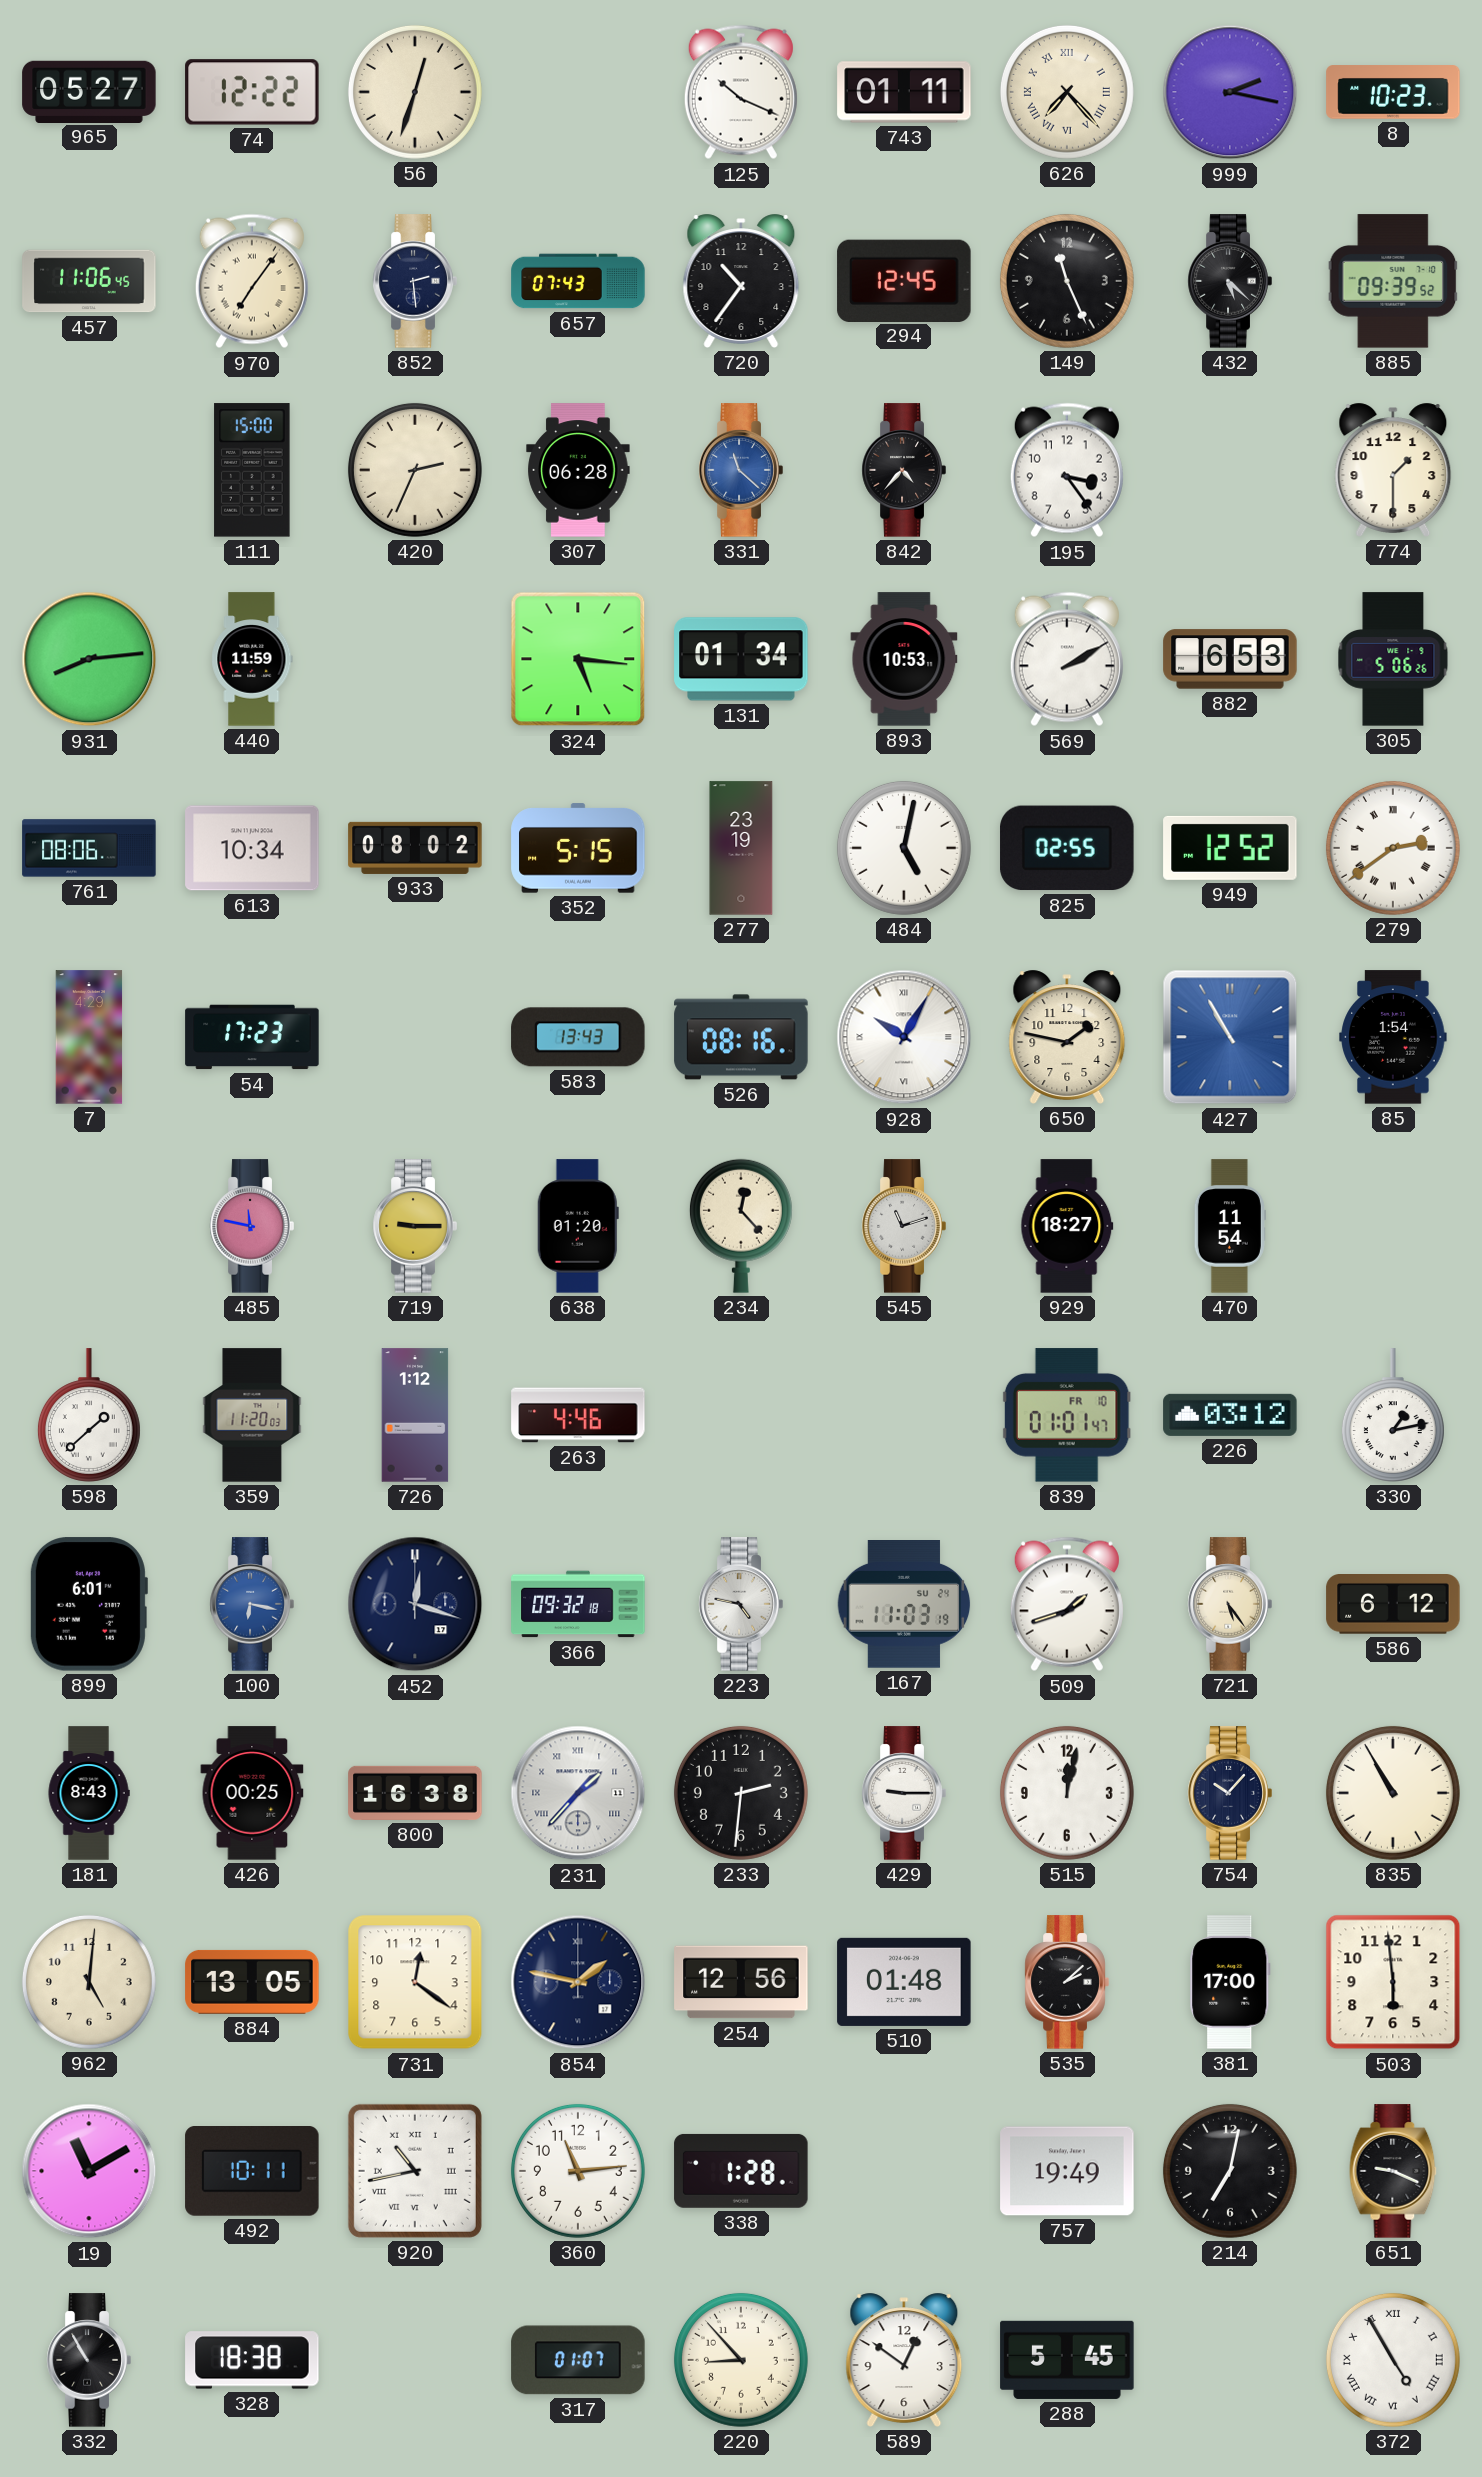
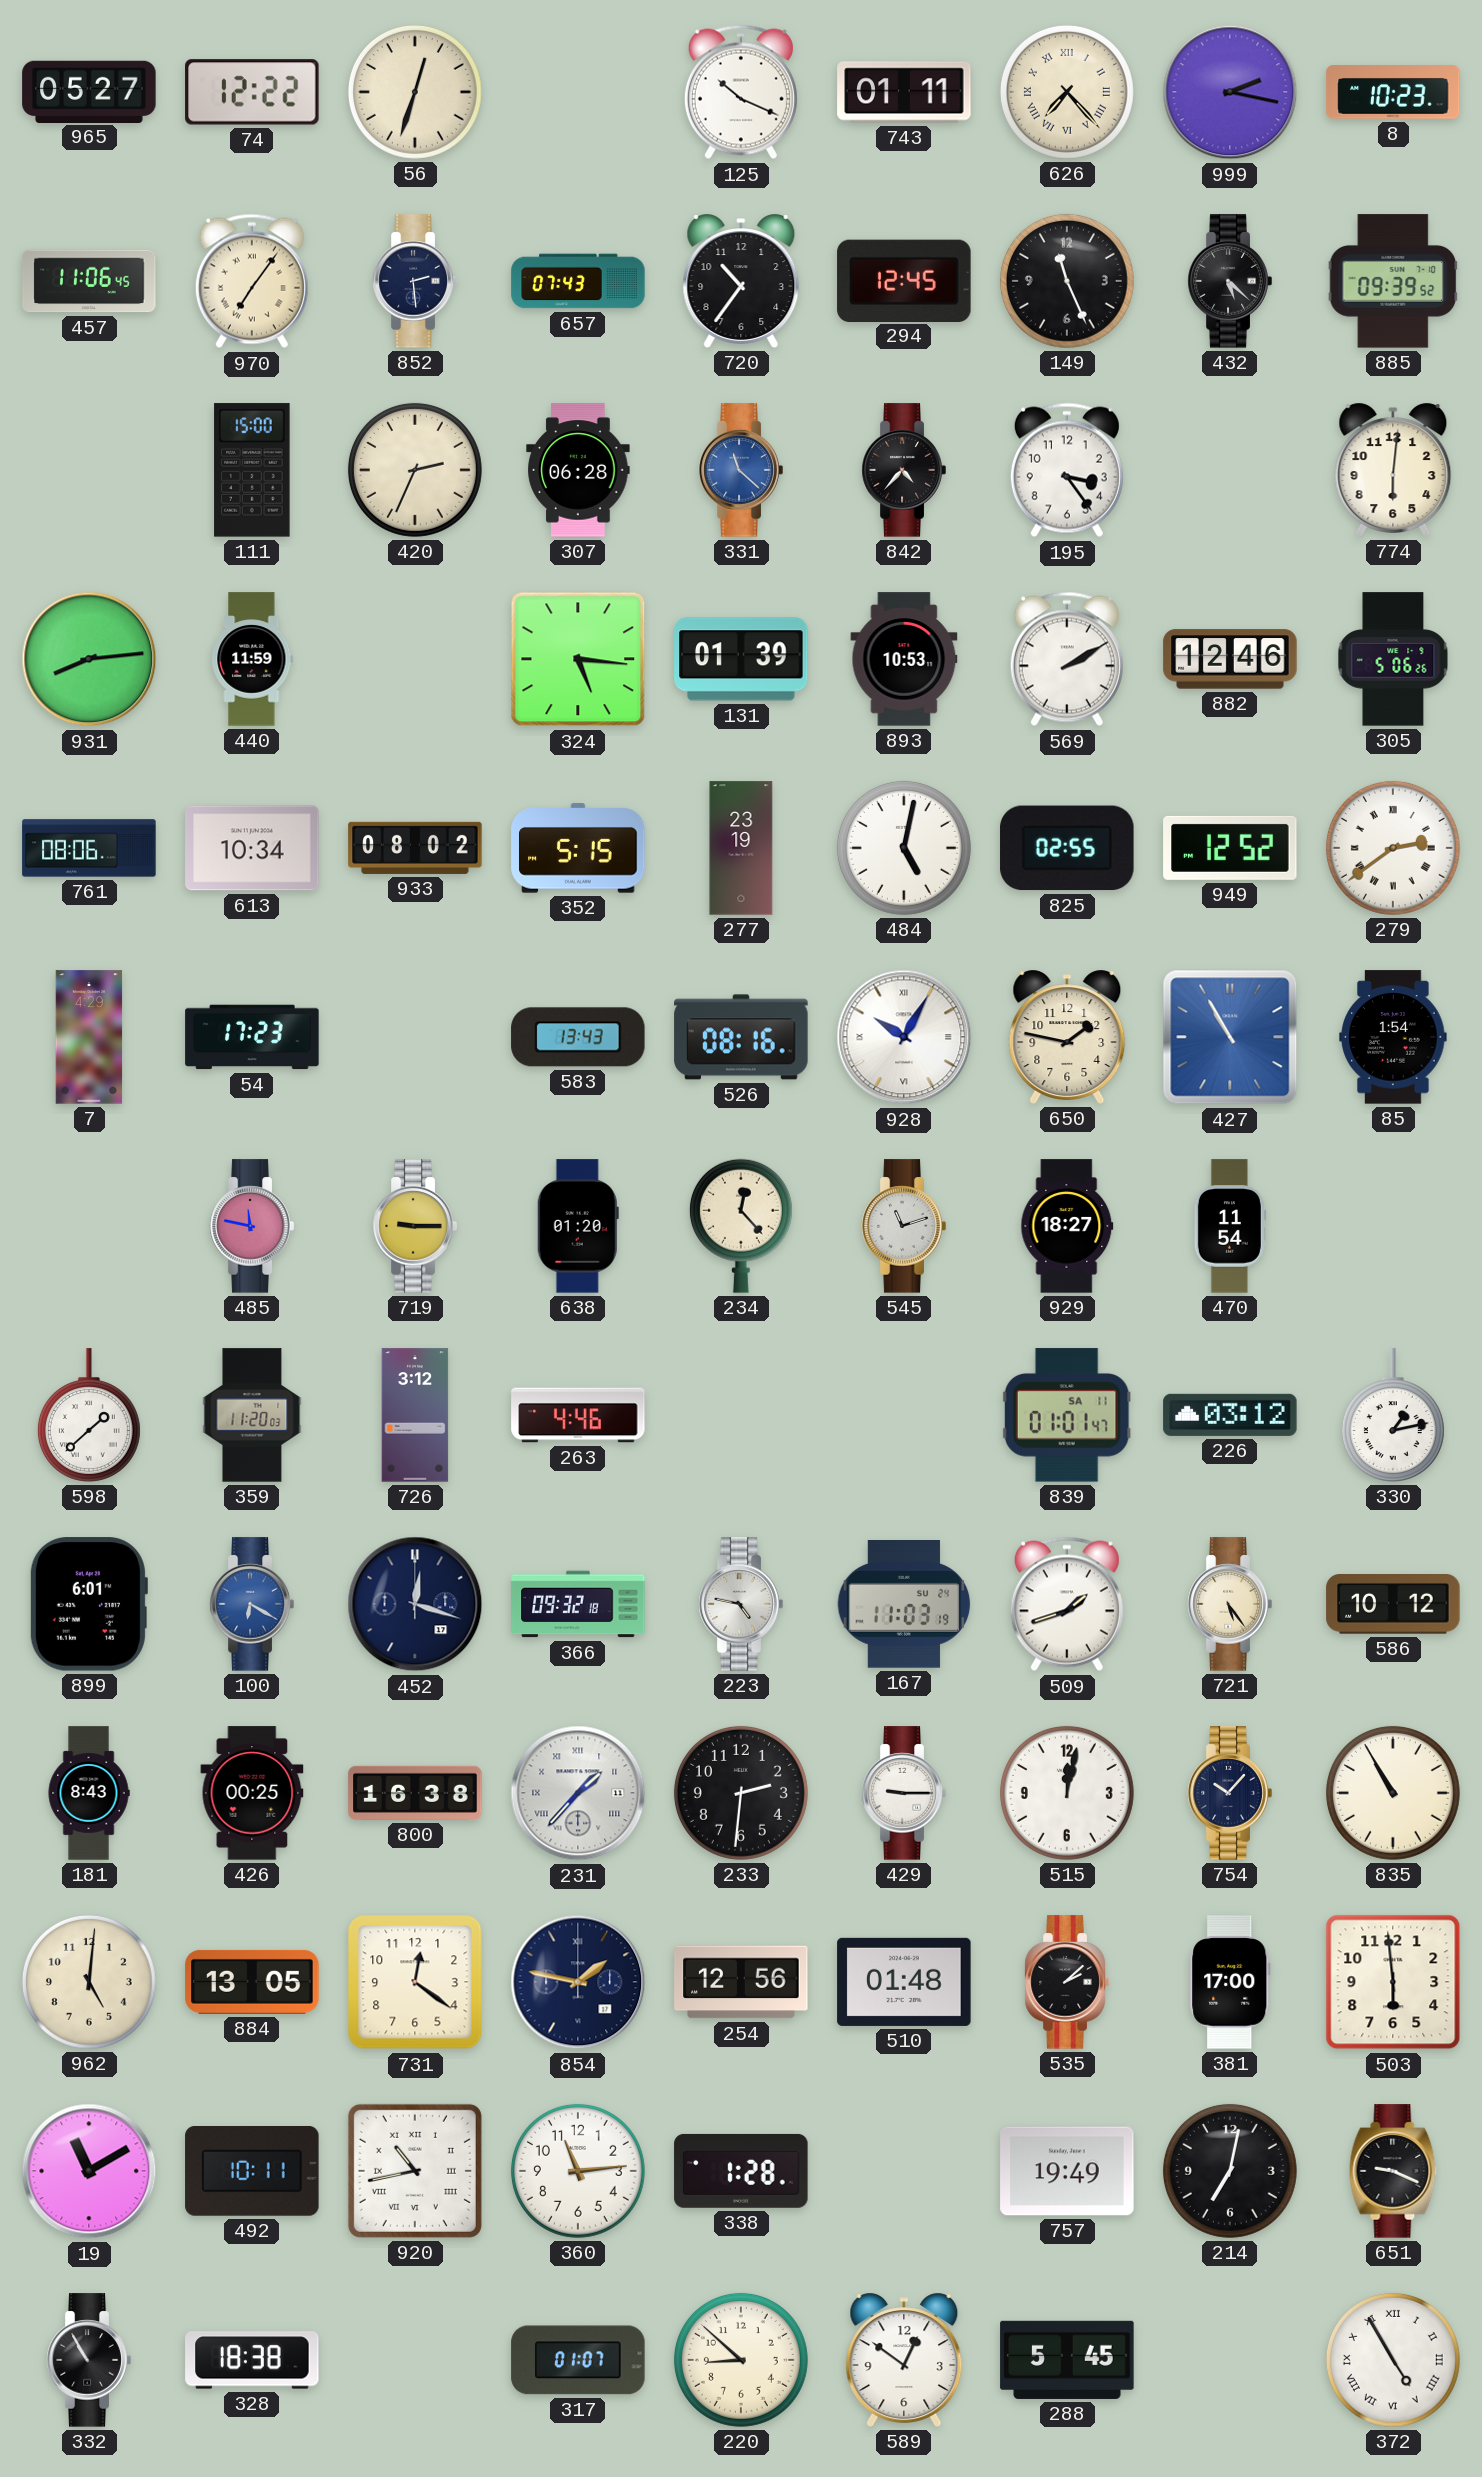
774: 1:30 -> 6:01
131: 01:34 -> 01:39
882: 6:53 -> 12:46
726: 1:12 -> 3:12
839 date: FR 10 -> SA 11
100: 6:17 -> 6:20
586: 6:12 -> 10:12
220: 8:53 -> 8:52
